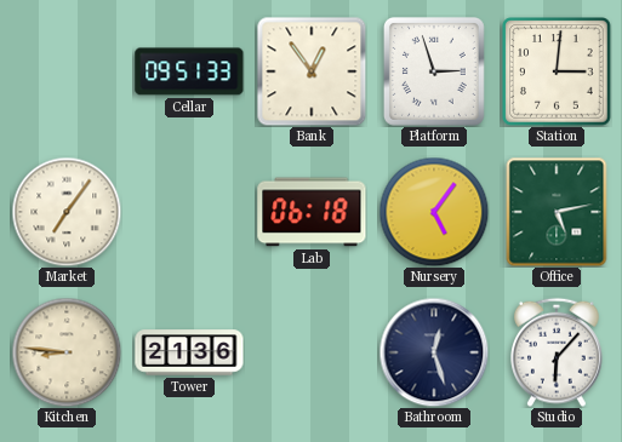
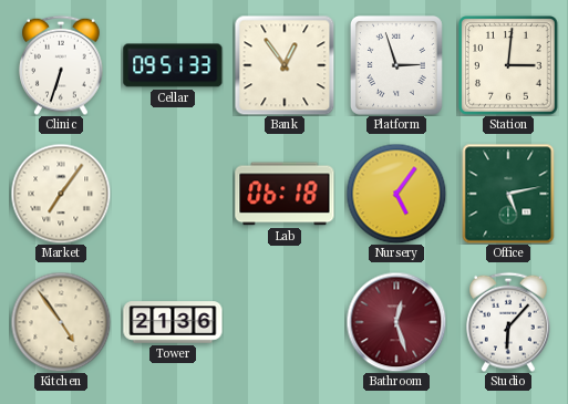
Clinic: none -> 6:33
Kitchen: 8:46 -> 4:54
Bathroom dial: navy -> burgundy
